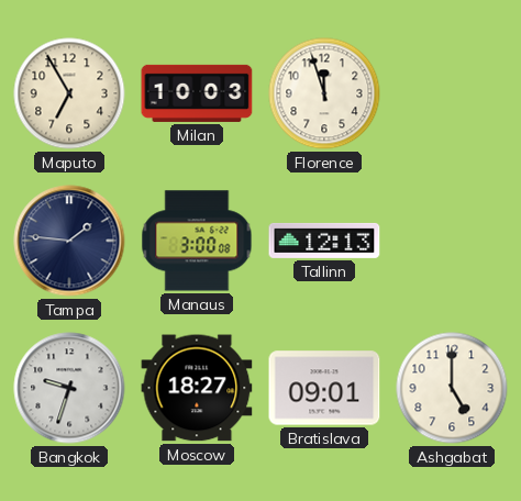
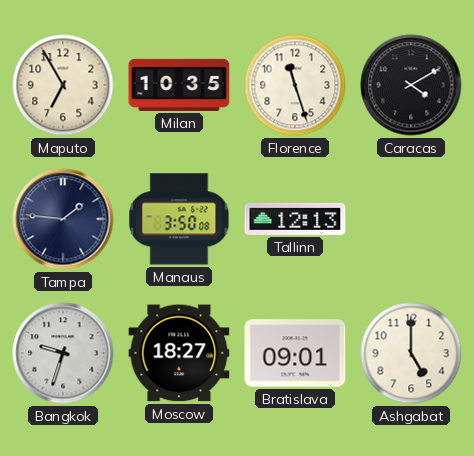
Milan: 10:03 -> 10:35
Florence: 11:57 -> 11:27
Caracas: none -> 4:10
Manaus: 3:00 -> 3:50
